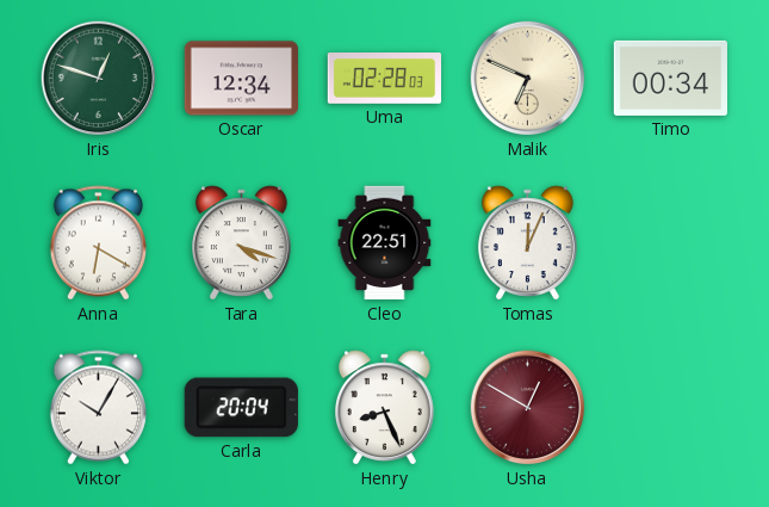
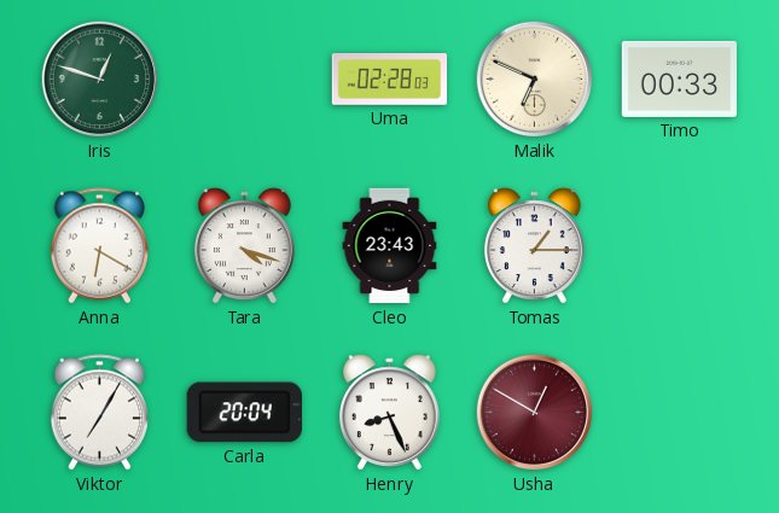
Oscar: 12:34 -> none
Timo: 00:34 -> 00:33
Cleo: 22:51 -> 23:43
Tomas: 12:04 -> 1:15
Viktor: 10:05 -> 7:05
